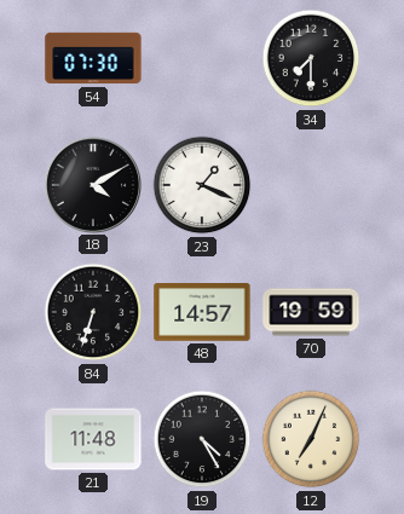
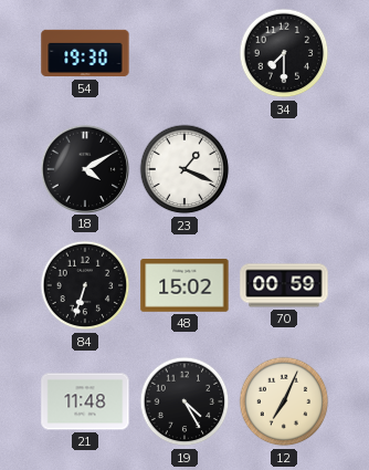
54: 07:30 -> 19:30
48: 14:57 -> 15:02
70: 19:59 -> 00:59
